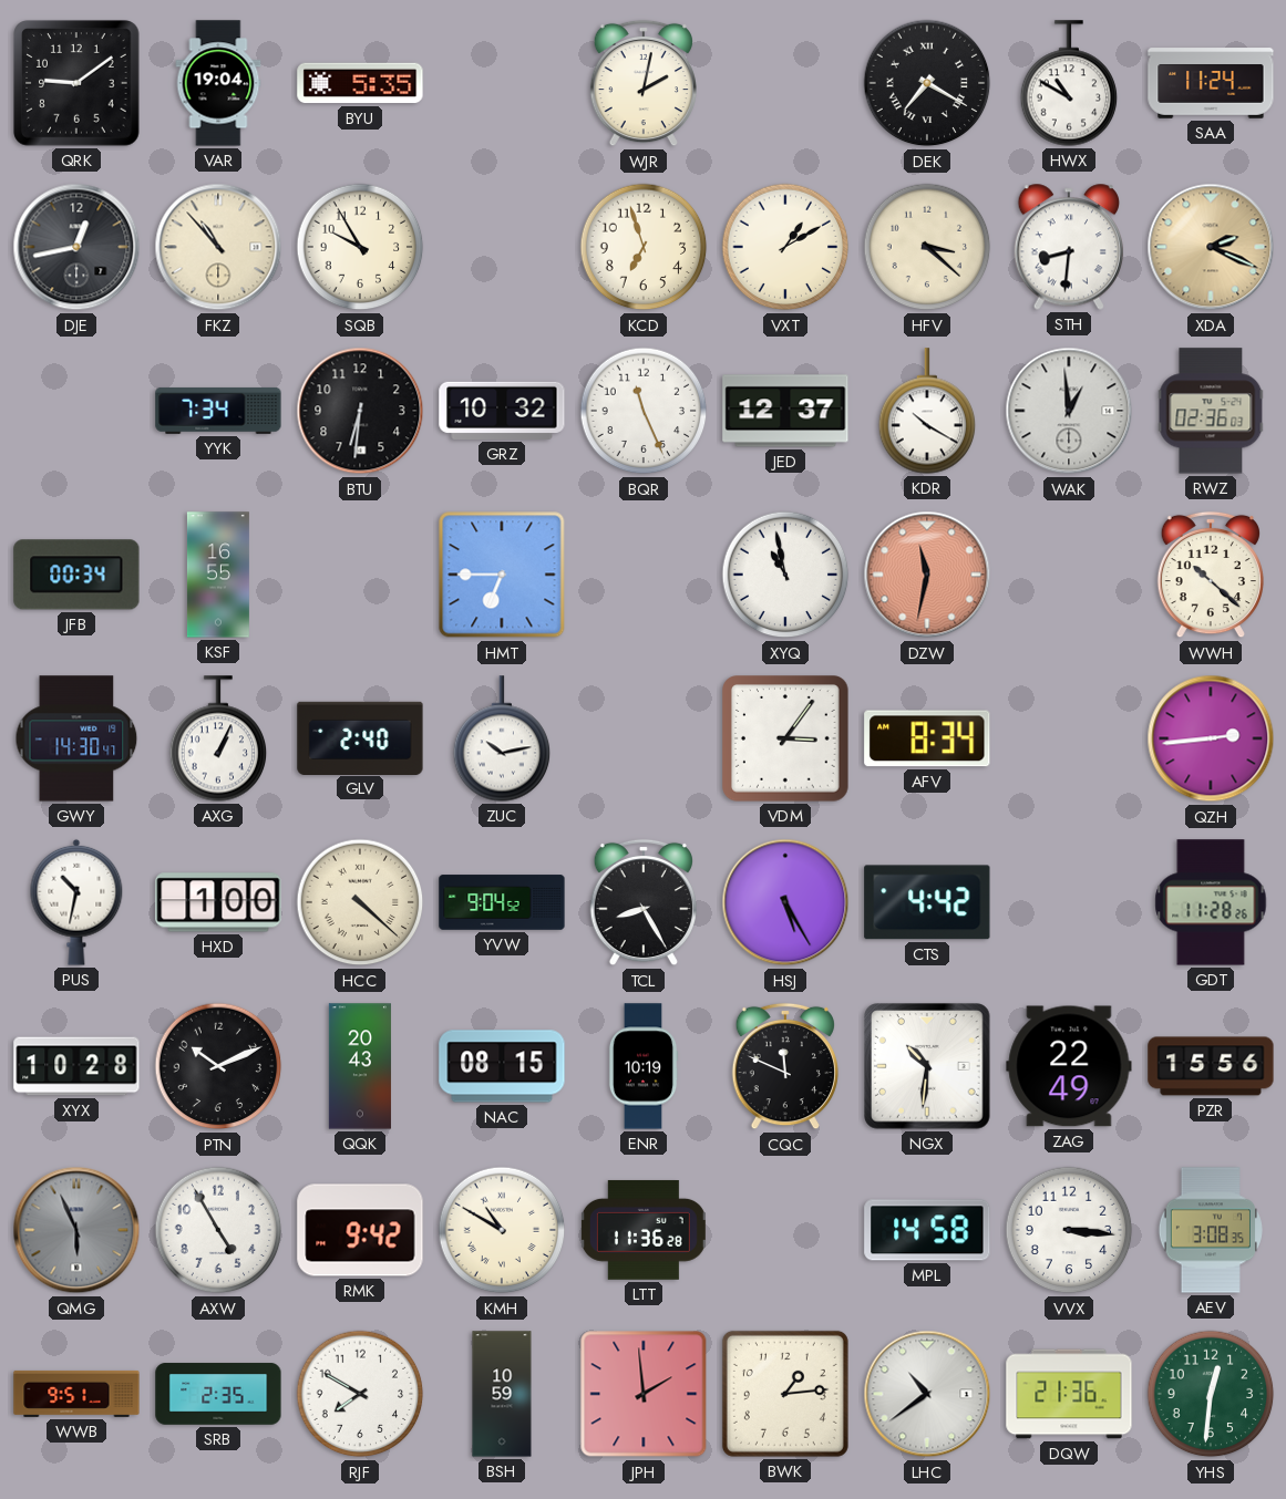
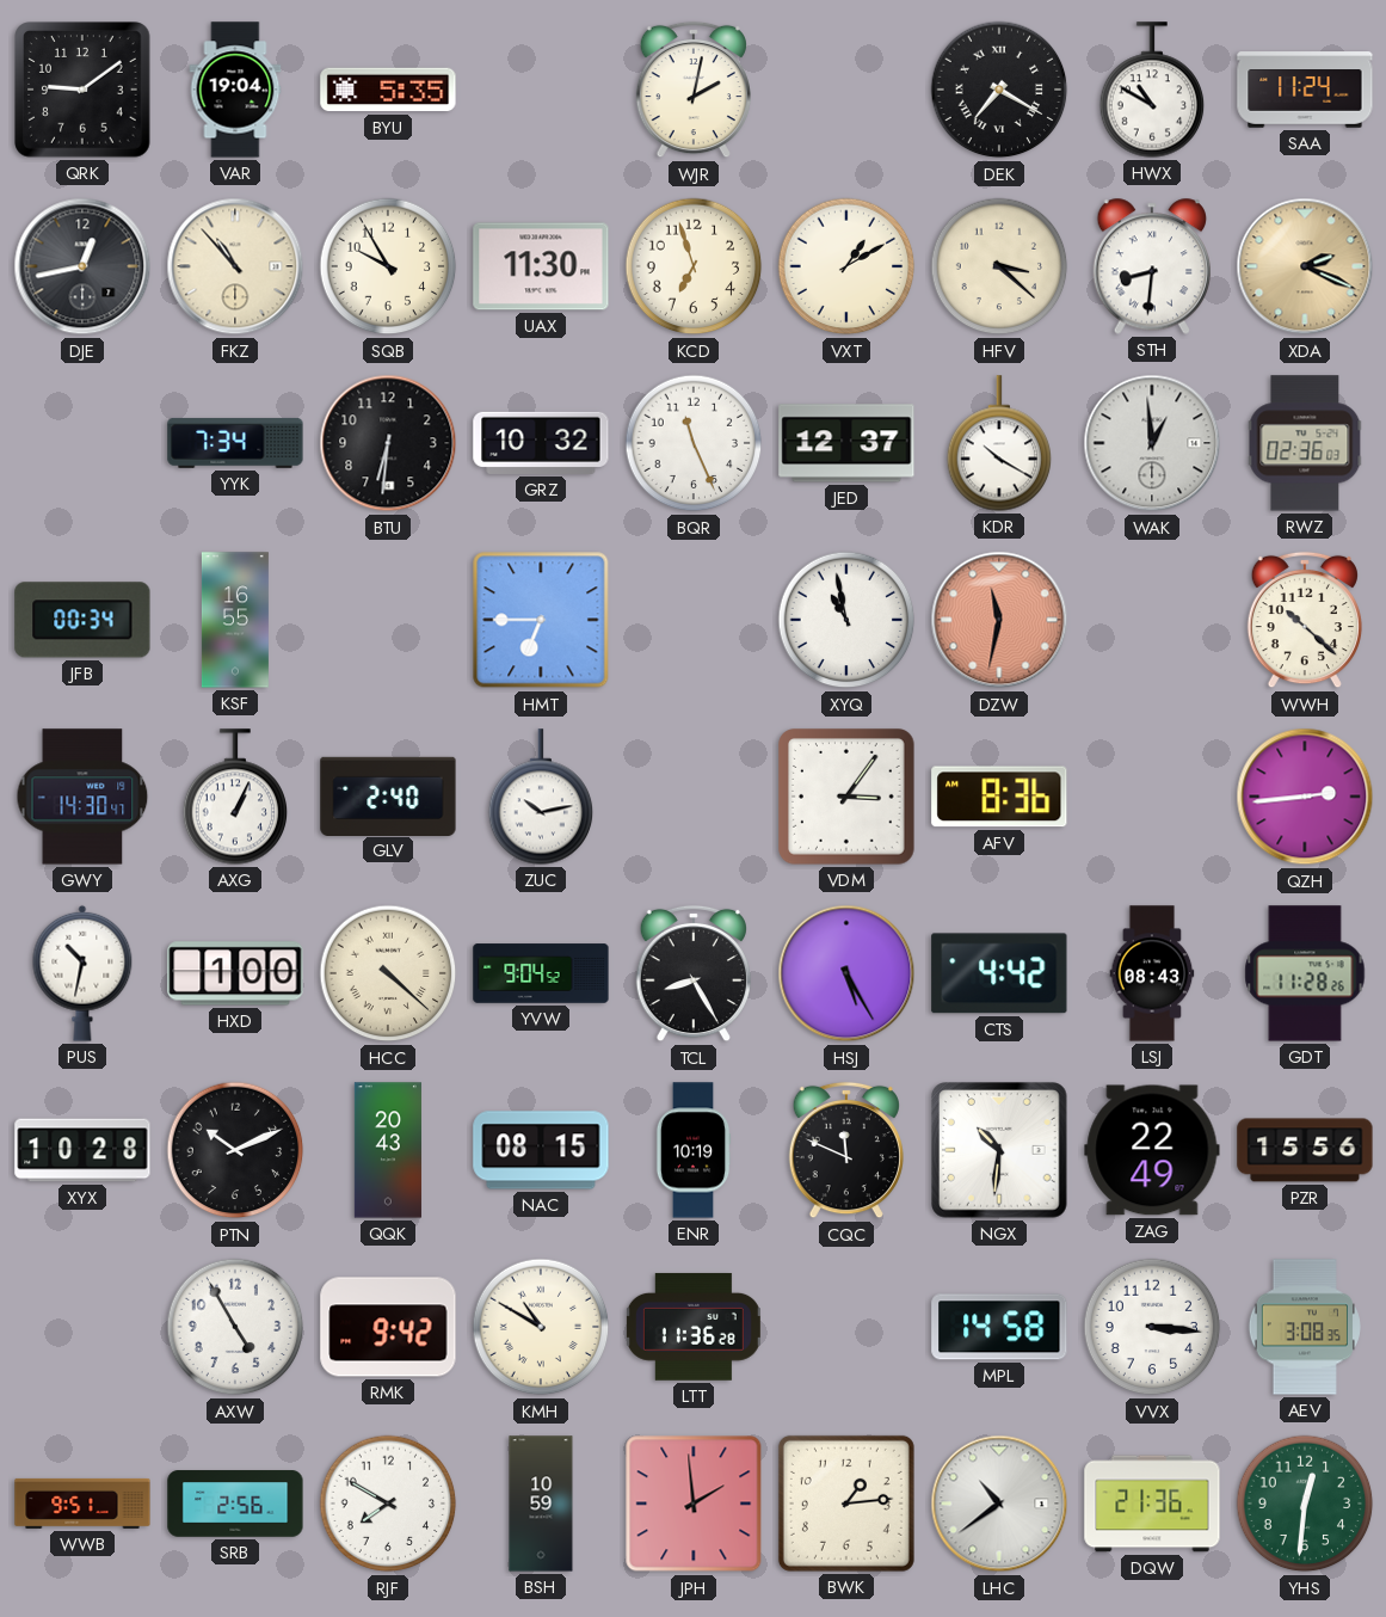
UAX: none -> 11:30
AFV: 8:34 -> 8:36
LSJ: none -> 08:43
QMG: 5:56 -> none
SRB: 2:35 -> 2:56
